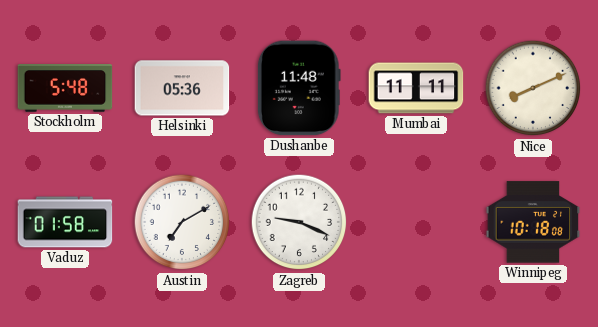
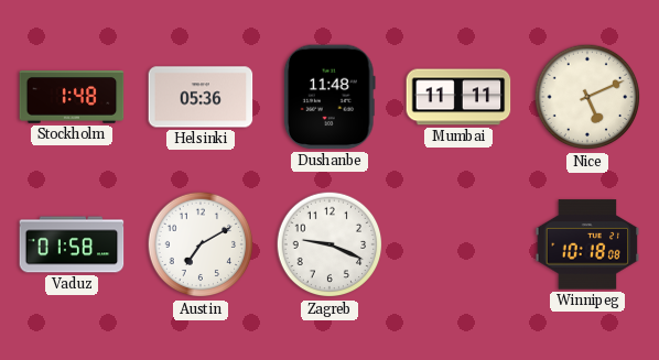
Stockholm: 5:48 -> 1:48
Nice: 8:11 -> 5:11
